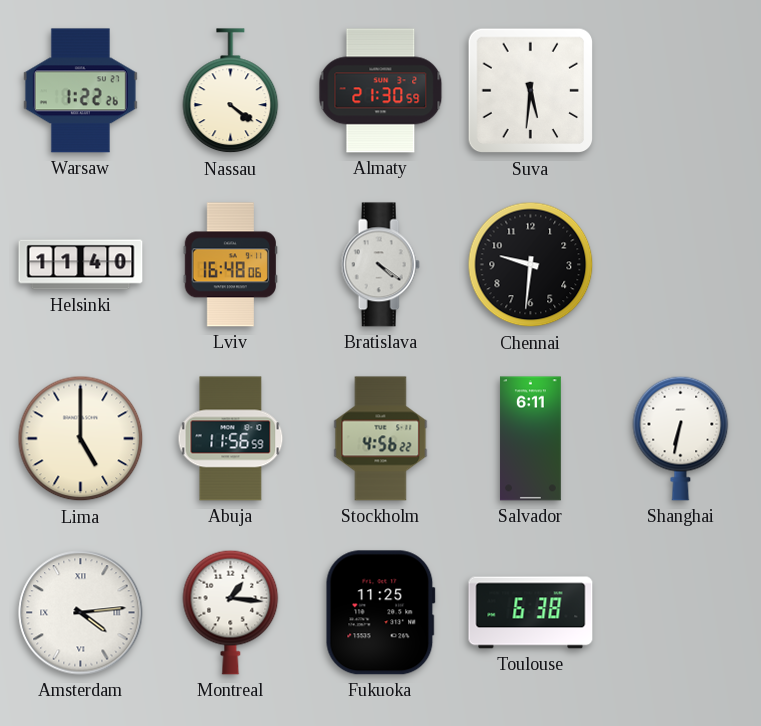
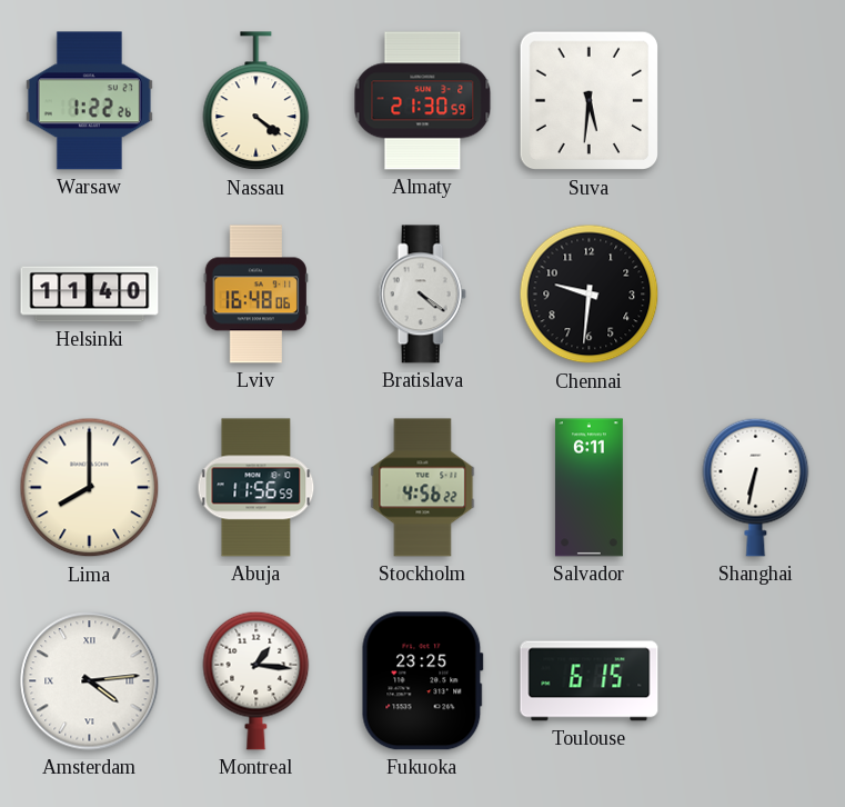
Lima: 5:00 -> 8:00
Fukuoka: 11:25 -> 23:25
Toulouse: 6:38 -> 6:15
